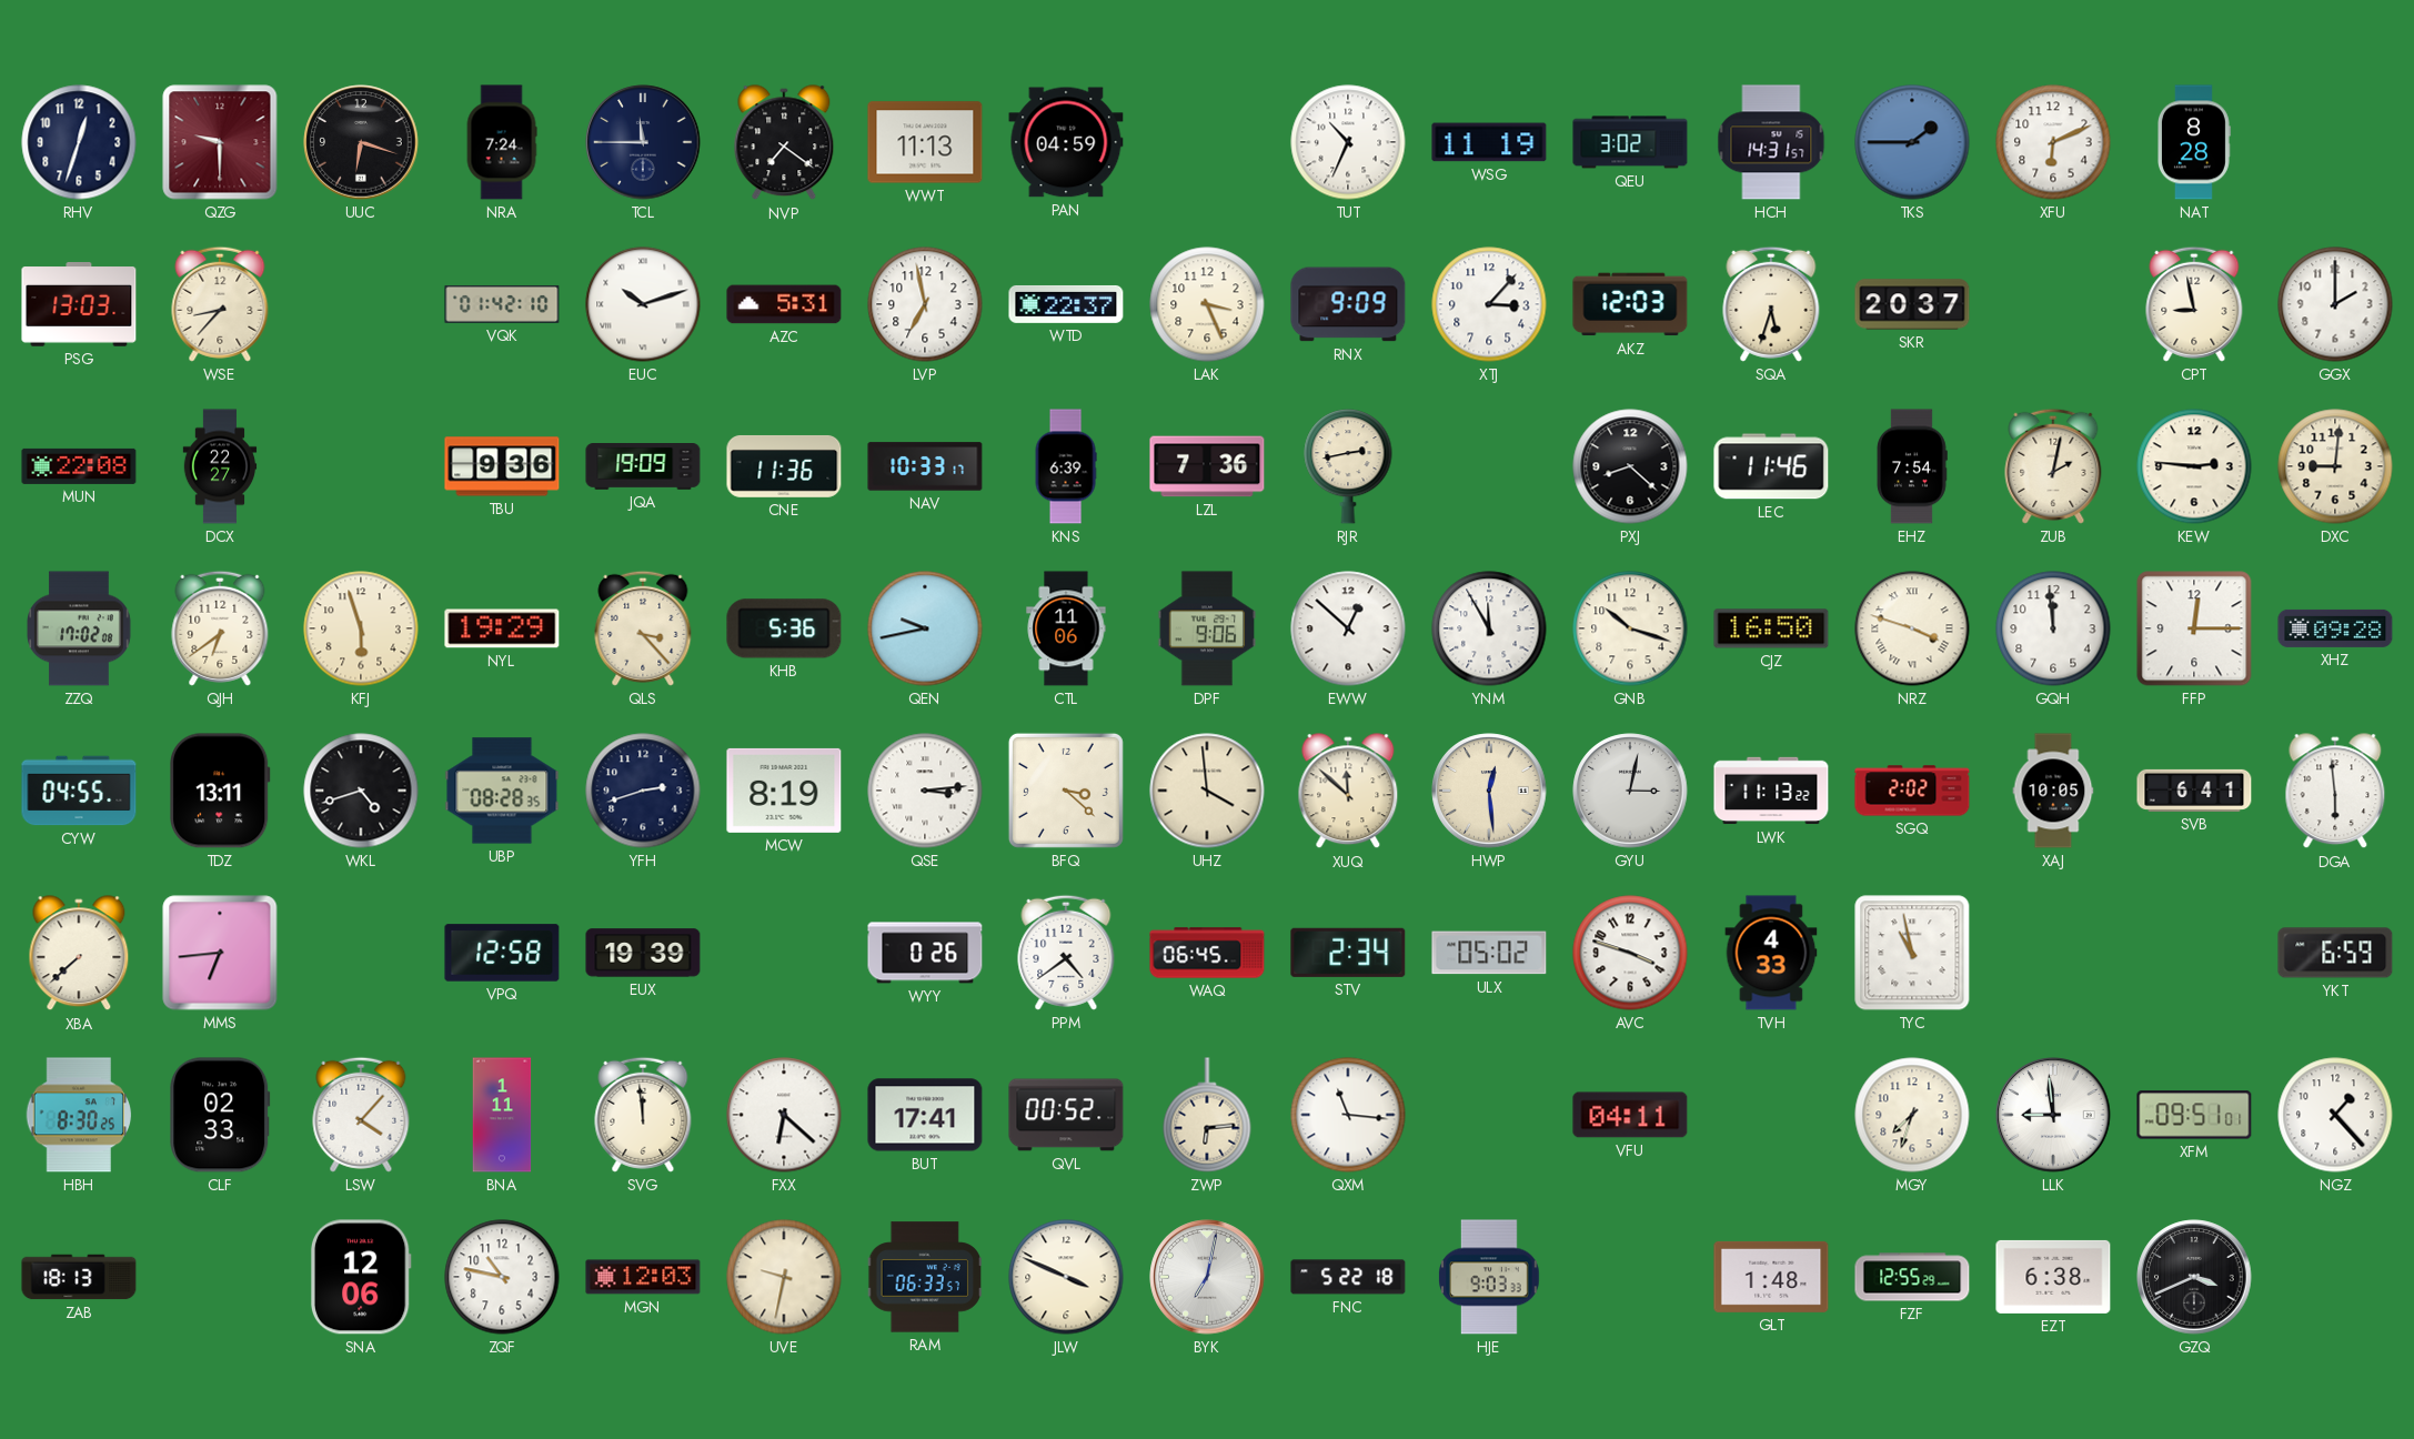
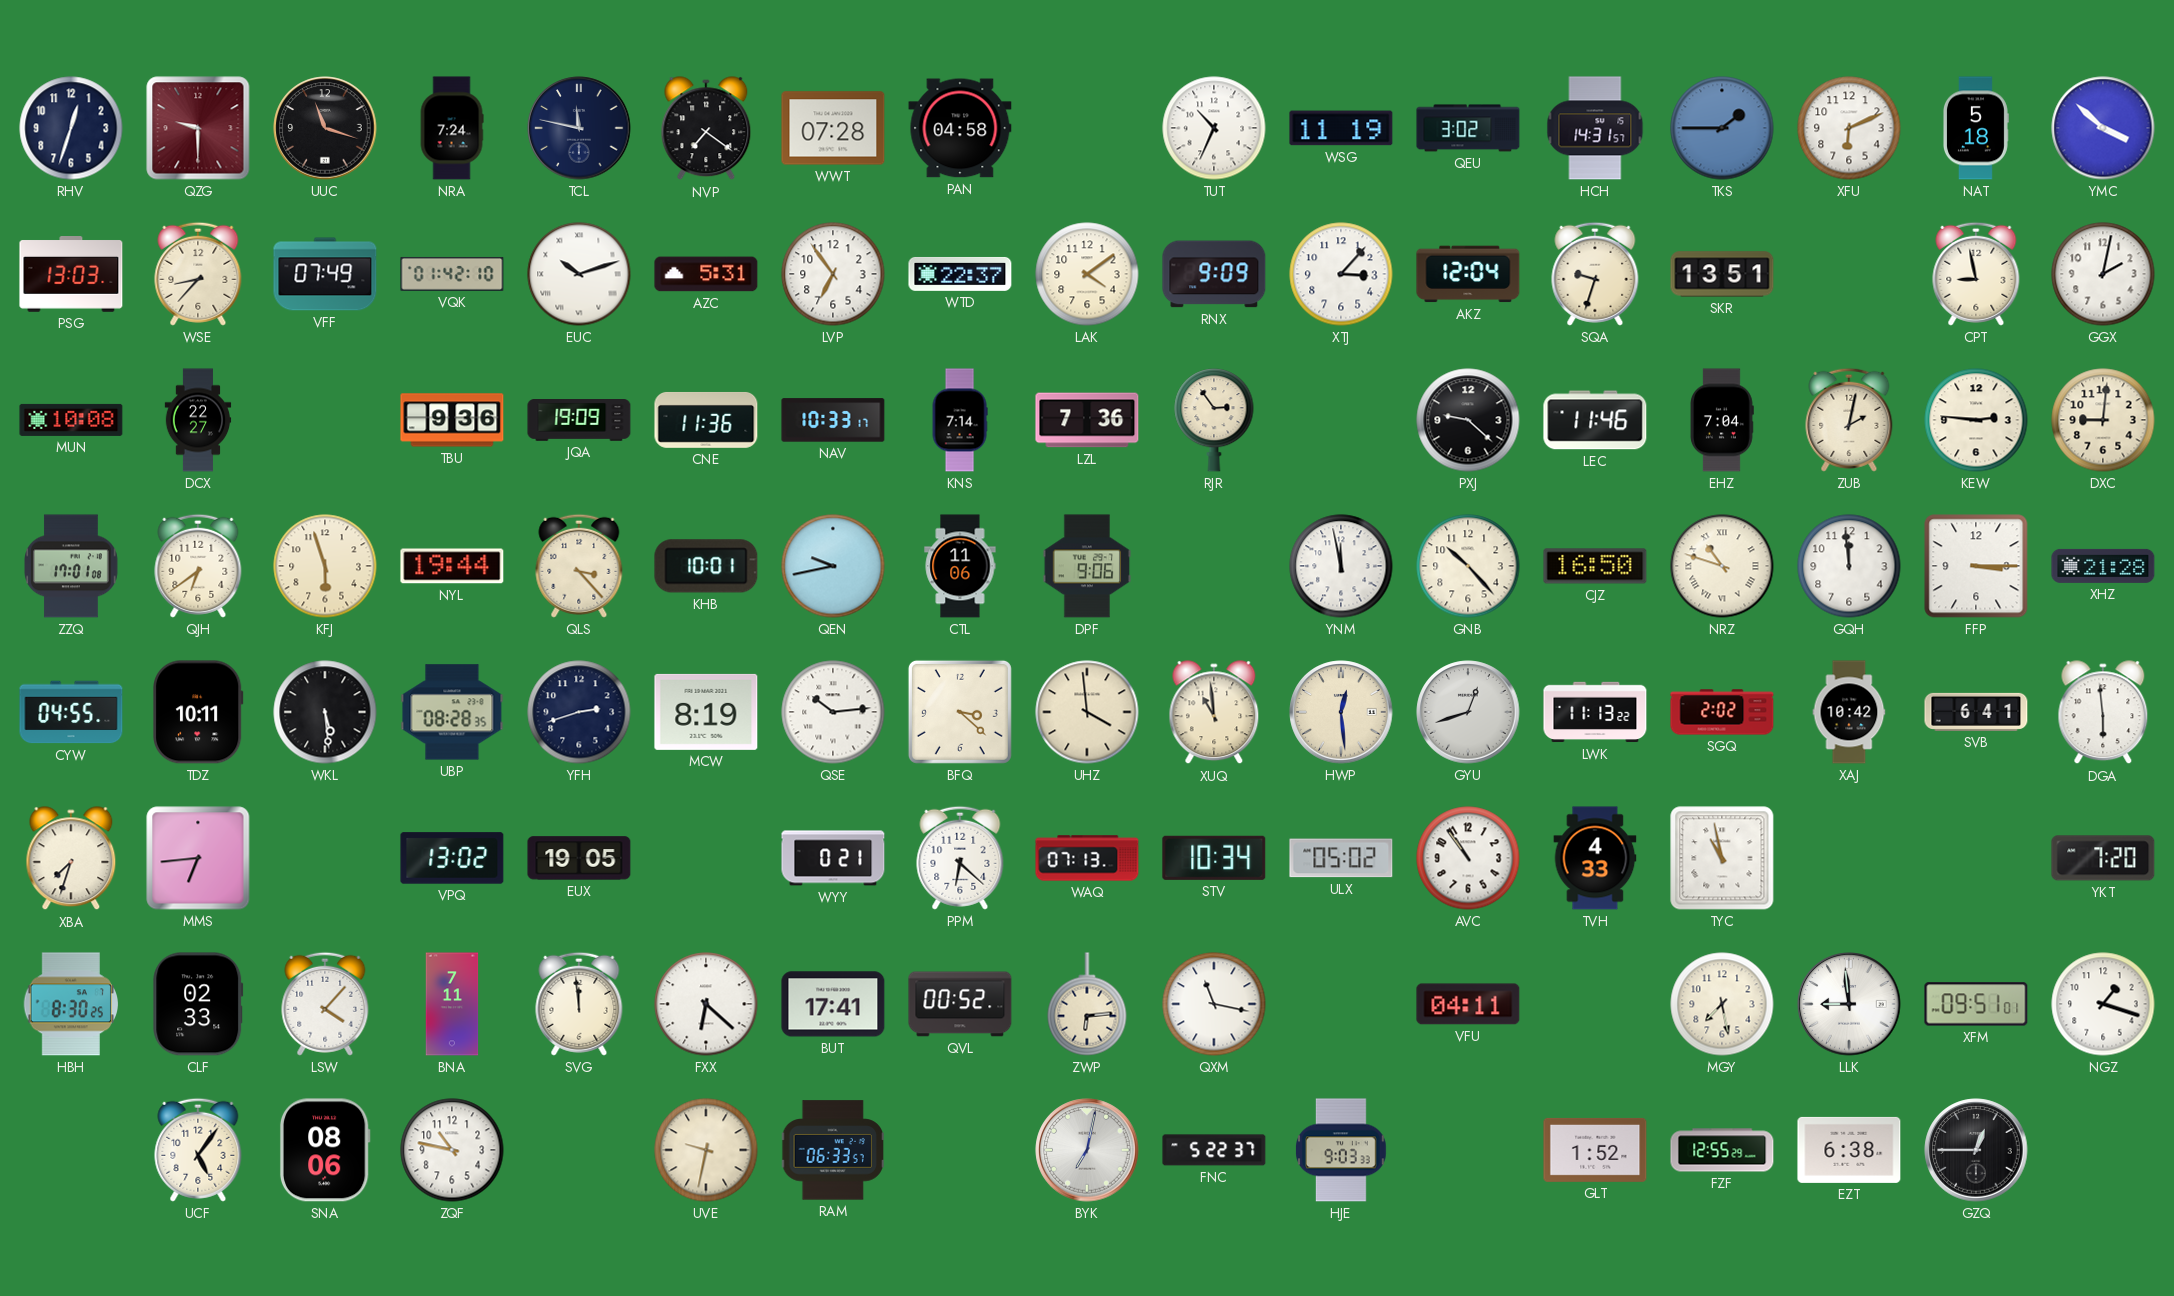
UUC: 6:18 -> 11:18
TCL: 11:45 -> 11:47
WWT: 11:13 -> 07:28
PAN: 04:59 -> 04:58
NAT: 8:28 -> 5:18
YMC: none -> 3:52
VFF: none -> 07:49
LVP: 6:58 -> 6:54
LAK: 3:26 -> 4:09
AKZ: 12:03 -> 12:04
SQA: 5:33 -> 9:33
SKR: 20:37 -> 13:51
GGX: 2:00 -> 2:02
MUN: 22:08 -> 10:08
KNS: 6:39 -> 7:14
RJR: 2:43 -> 2:54
PXJ: 8:22 -> 9:22
EHZ: 7:54 -> 7:04
ZZQ: 17:02 -> 17:01
NYL: 19:29 -> 19:44
KHB: 5:36 -> 10:01
EWW: 12:52 -> none
YNM: 11:55 -> 11:58
GNB: 10:18 -> 10:23
NRZ: 3:48 -> 10:48
FFP: 12:15 -> 3:15
XHZ: 09:28 -> 21:28
TDZ: 13:11 -> 10:11
WKL: 4:42 -> 5:29
QSE: 3:14 -> 10:14
XUQ: 11:52 -> 10:59
GYU: 3:02 -> 12:42
XAJ: 10:05 -> 10:42
XBA: 7:38 -> 7:33
VPQ: 12:58 -> 13:02
EUX: 19:39 -> 19:05
WYY: 0:26 -> 0:21
PPM: 4:39 -> 6:22
WAQ: 06:45 -> 07:13
STV: 2:34 -> 10:34
AVC: 3:48 -> 10:54
YKT: 6:59 -> 7:20
BNA: 1:11 -> 7:11
QXM: 11:16 -> 11:17
MGY: 7:33 -> 7:28
NGZ: 1:23 -> 1:18
ZAB: 18:13 -> none
UCF: none -> 5:06
SNA: 12:06 -> 08:06
MGN: 12:03 -> none
JLW: 3:49 -> none
FNC: 5:22:18 -> 5:22:37
GLT: 1:48 -> 1:52
GZQ: 3:41 -> 12:45
